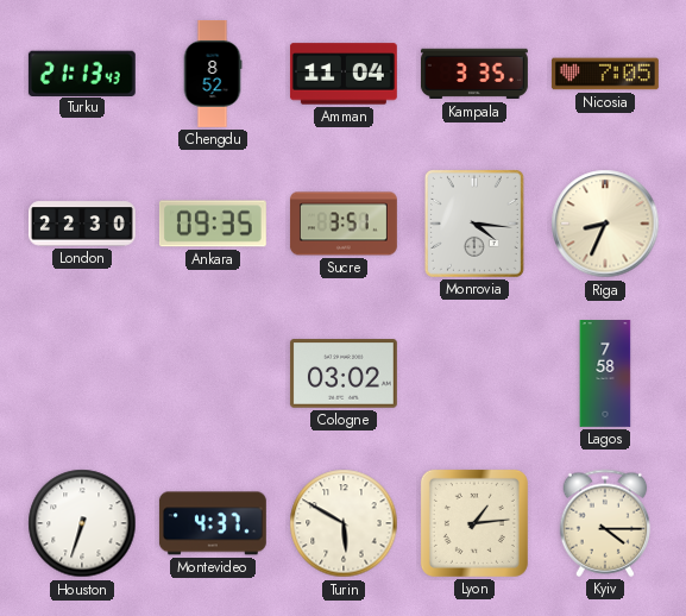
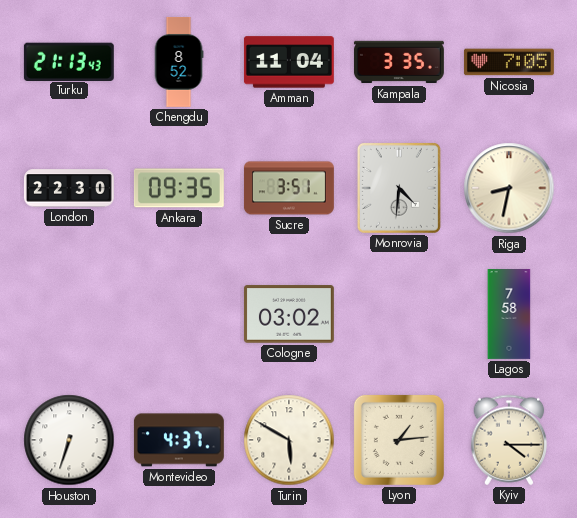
Monrovia: 4:16 -> 4:31
Riga: 8:34 -> 8:32
